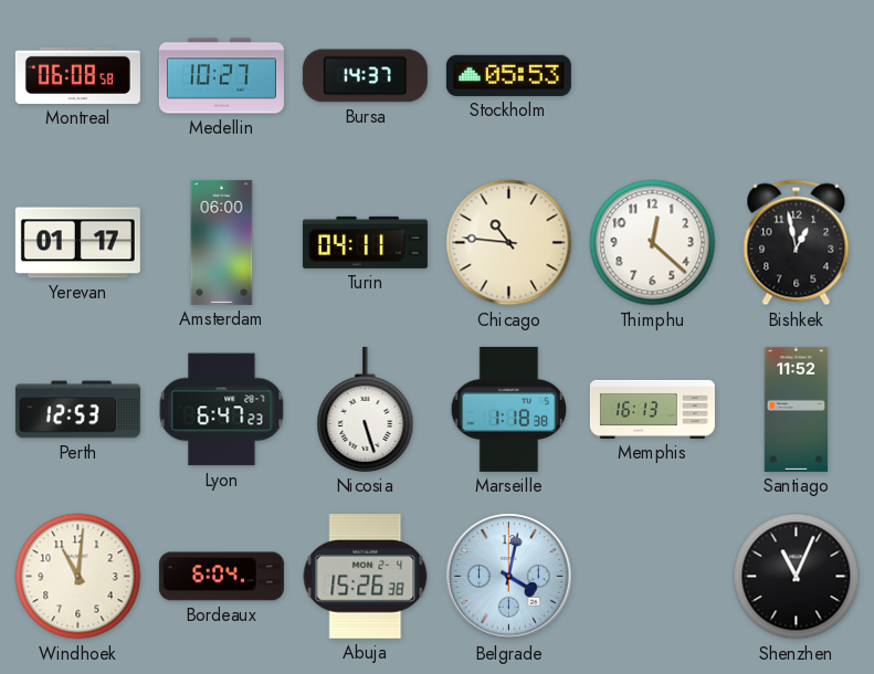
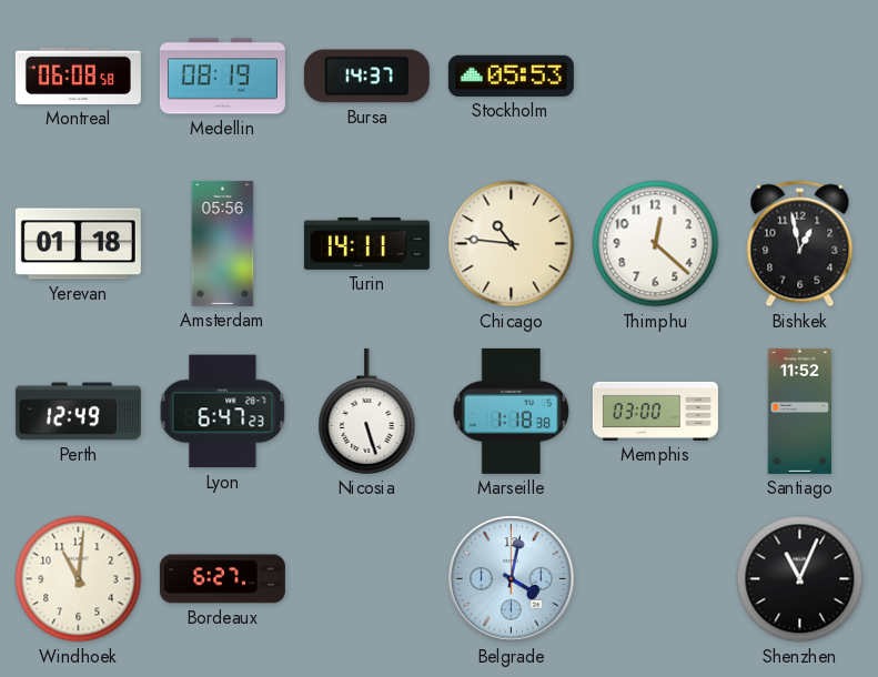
Medellin: 10:27 -> 08:19
Yerevan: 01:17 -> 01:18
Amsterdam: 06:00 -> 05:56
Turin: 04:11 -> 14:11
Perth: 12:53 -> 12:49
Memphis: 16:13 -> 03:00
Bordeaux: 6:04 -> 6:27
Abuja: 15:26 -> none
